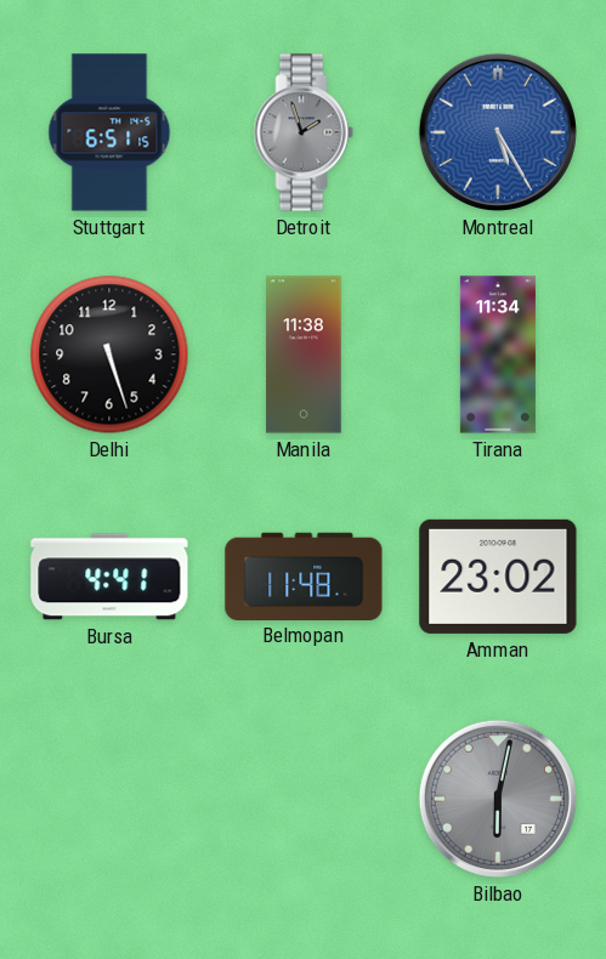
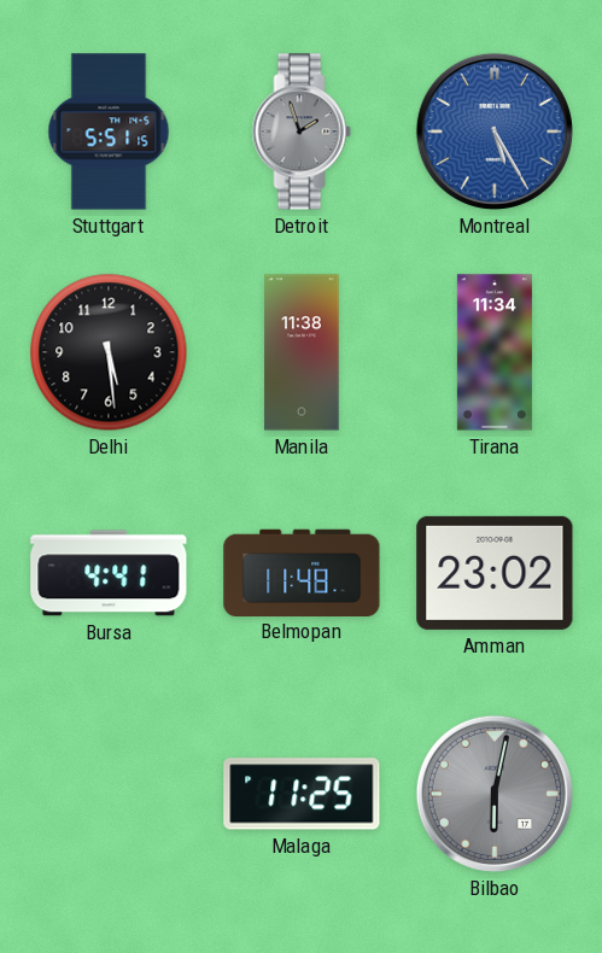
Stuttgart: 6:51 -> 5:51
Delhi: 5:27 -> 5:29
Malaga: none -> 11:25
